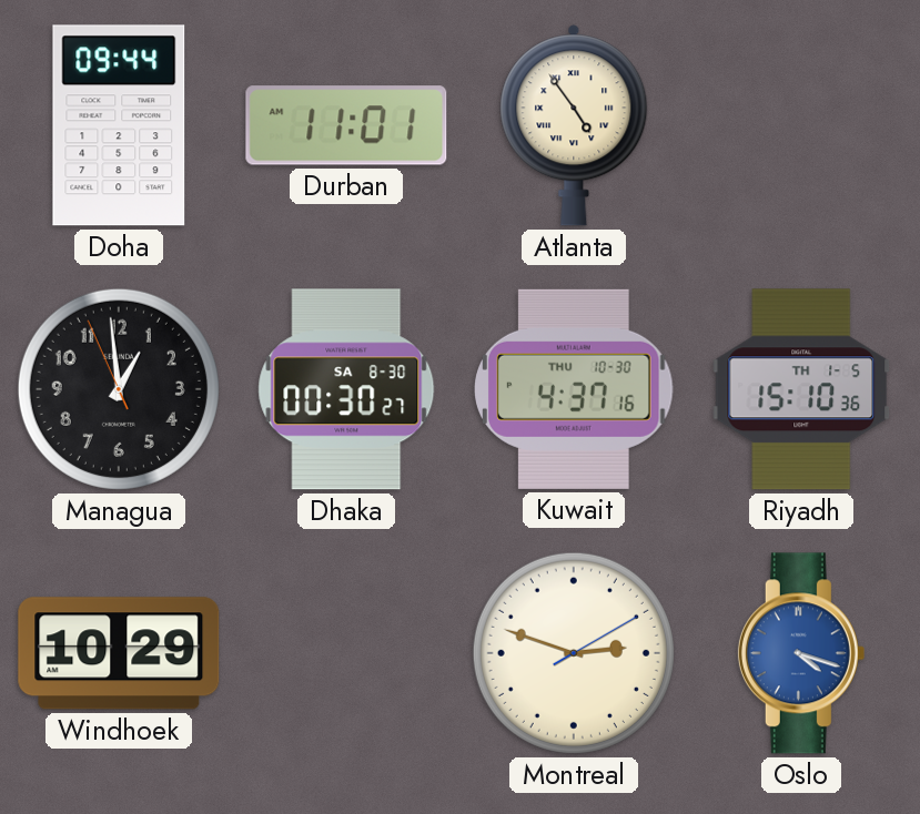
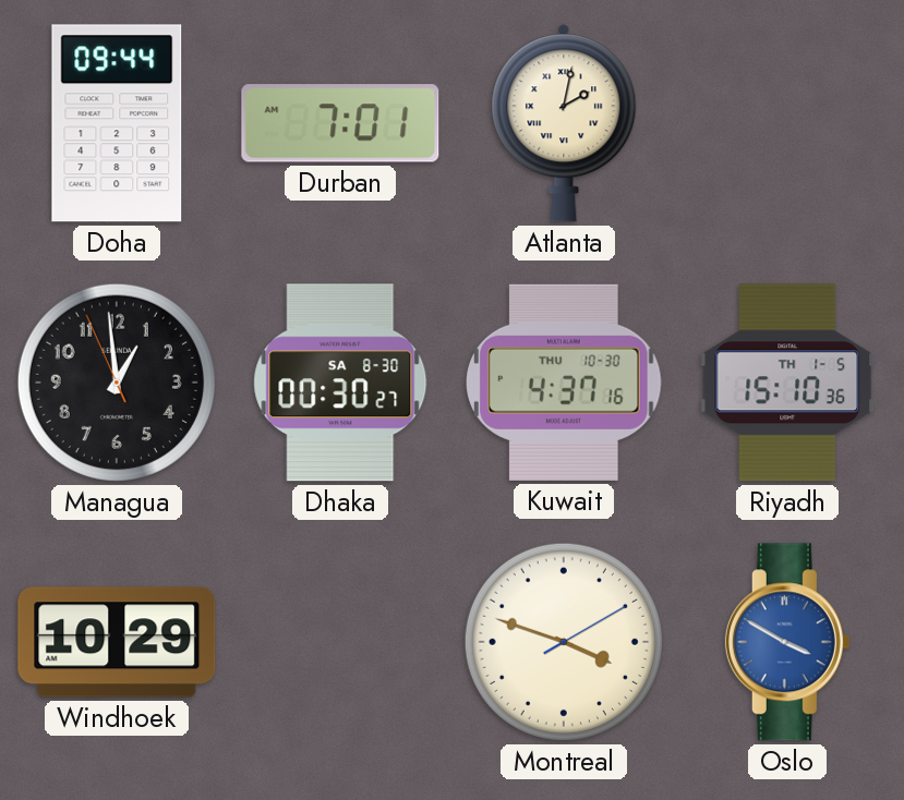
Durban: 11:01 -> 7:01
Atlanta: 4:54 -> 2:02
Montreal: 2:48 -> 3:48
Oslo: 4:18 -> 3:50
